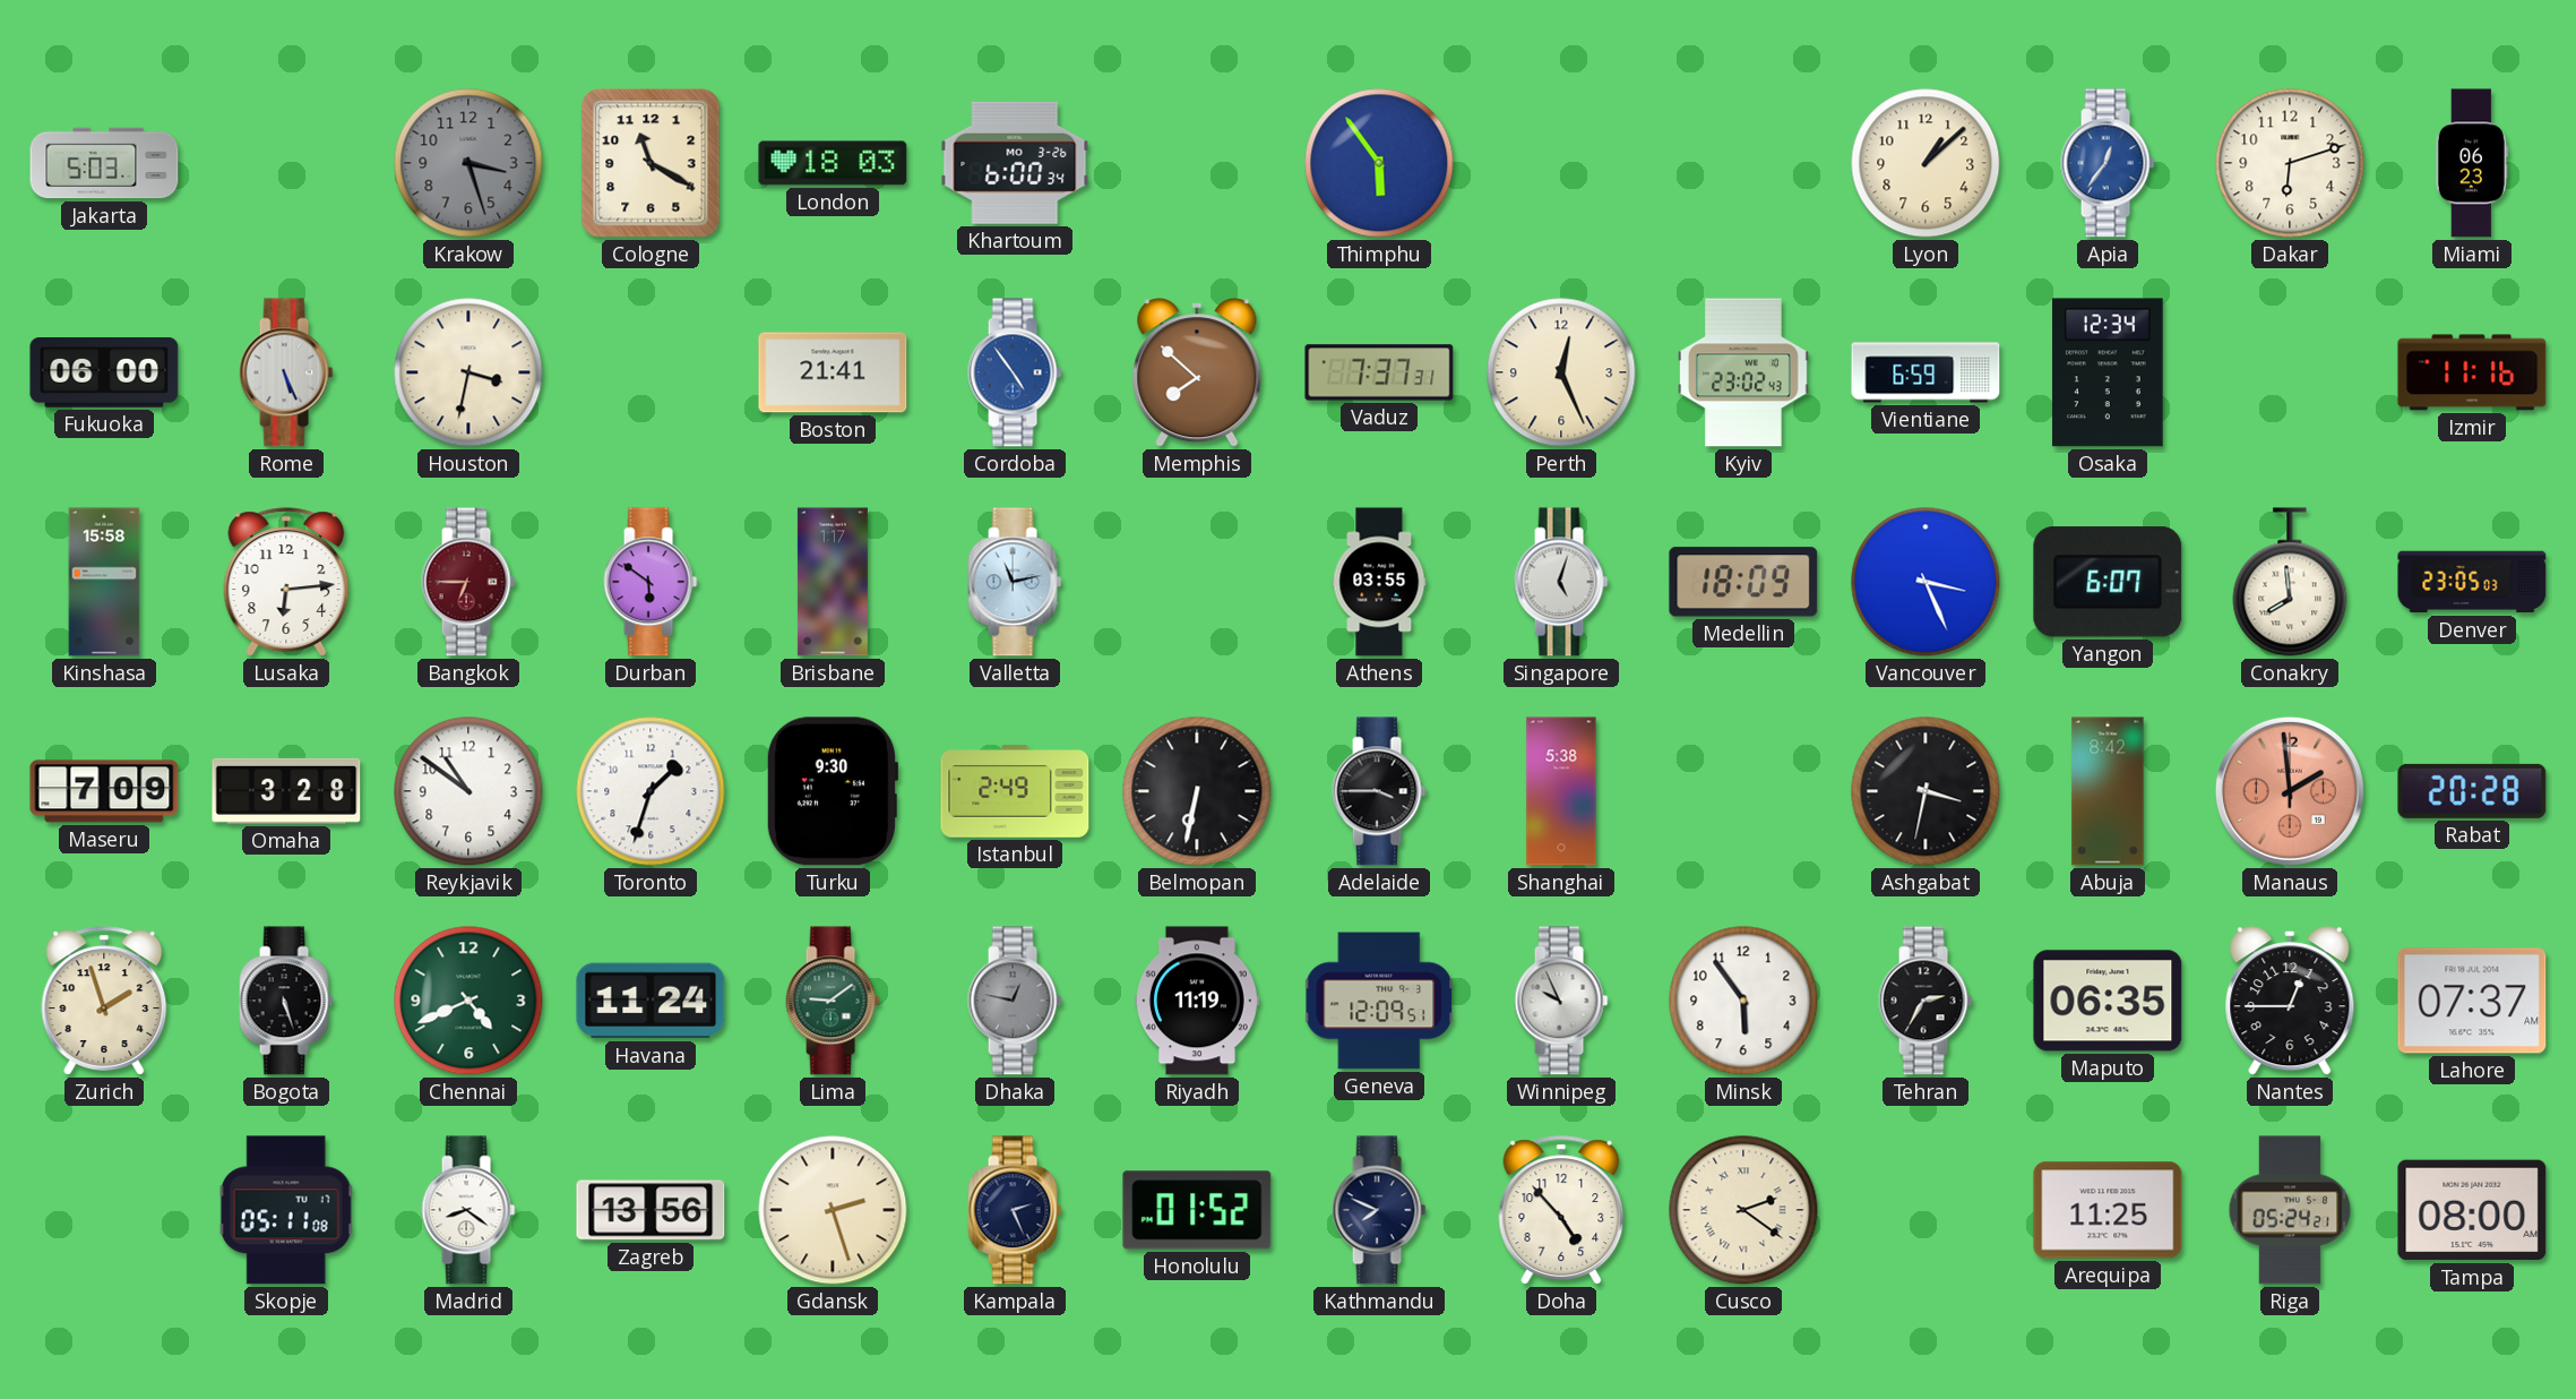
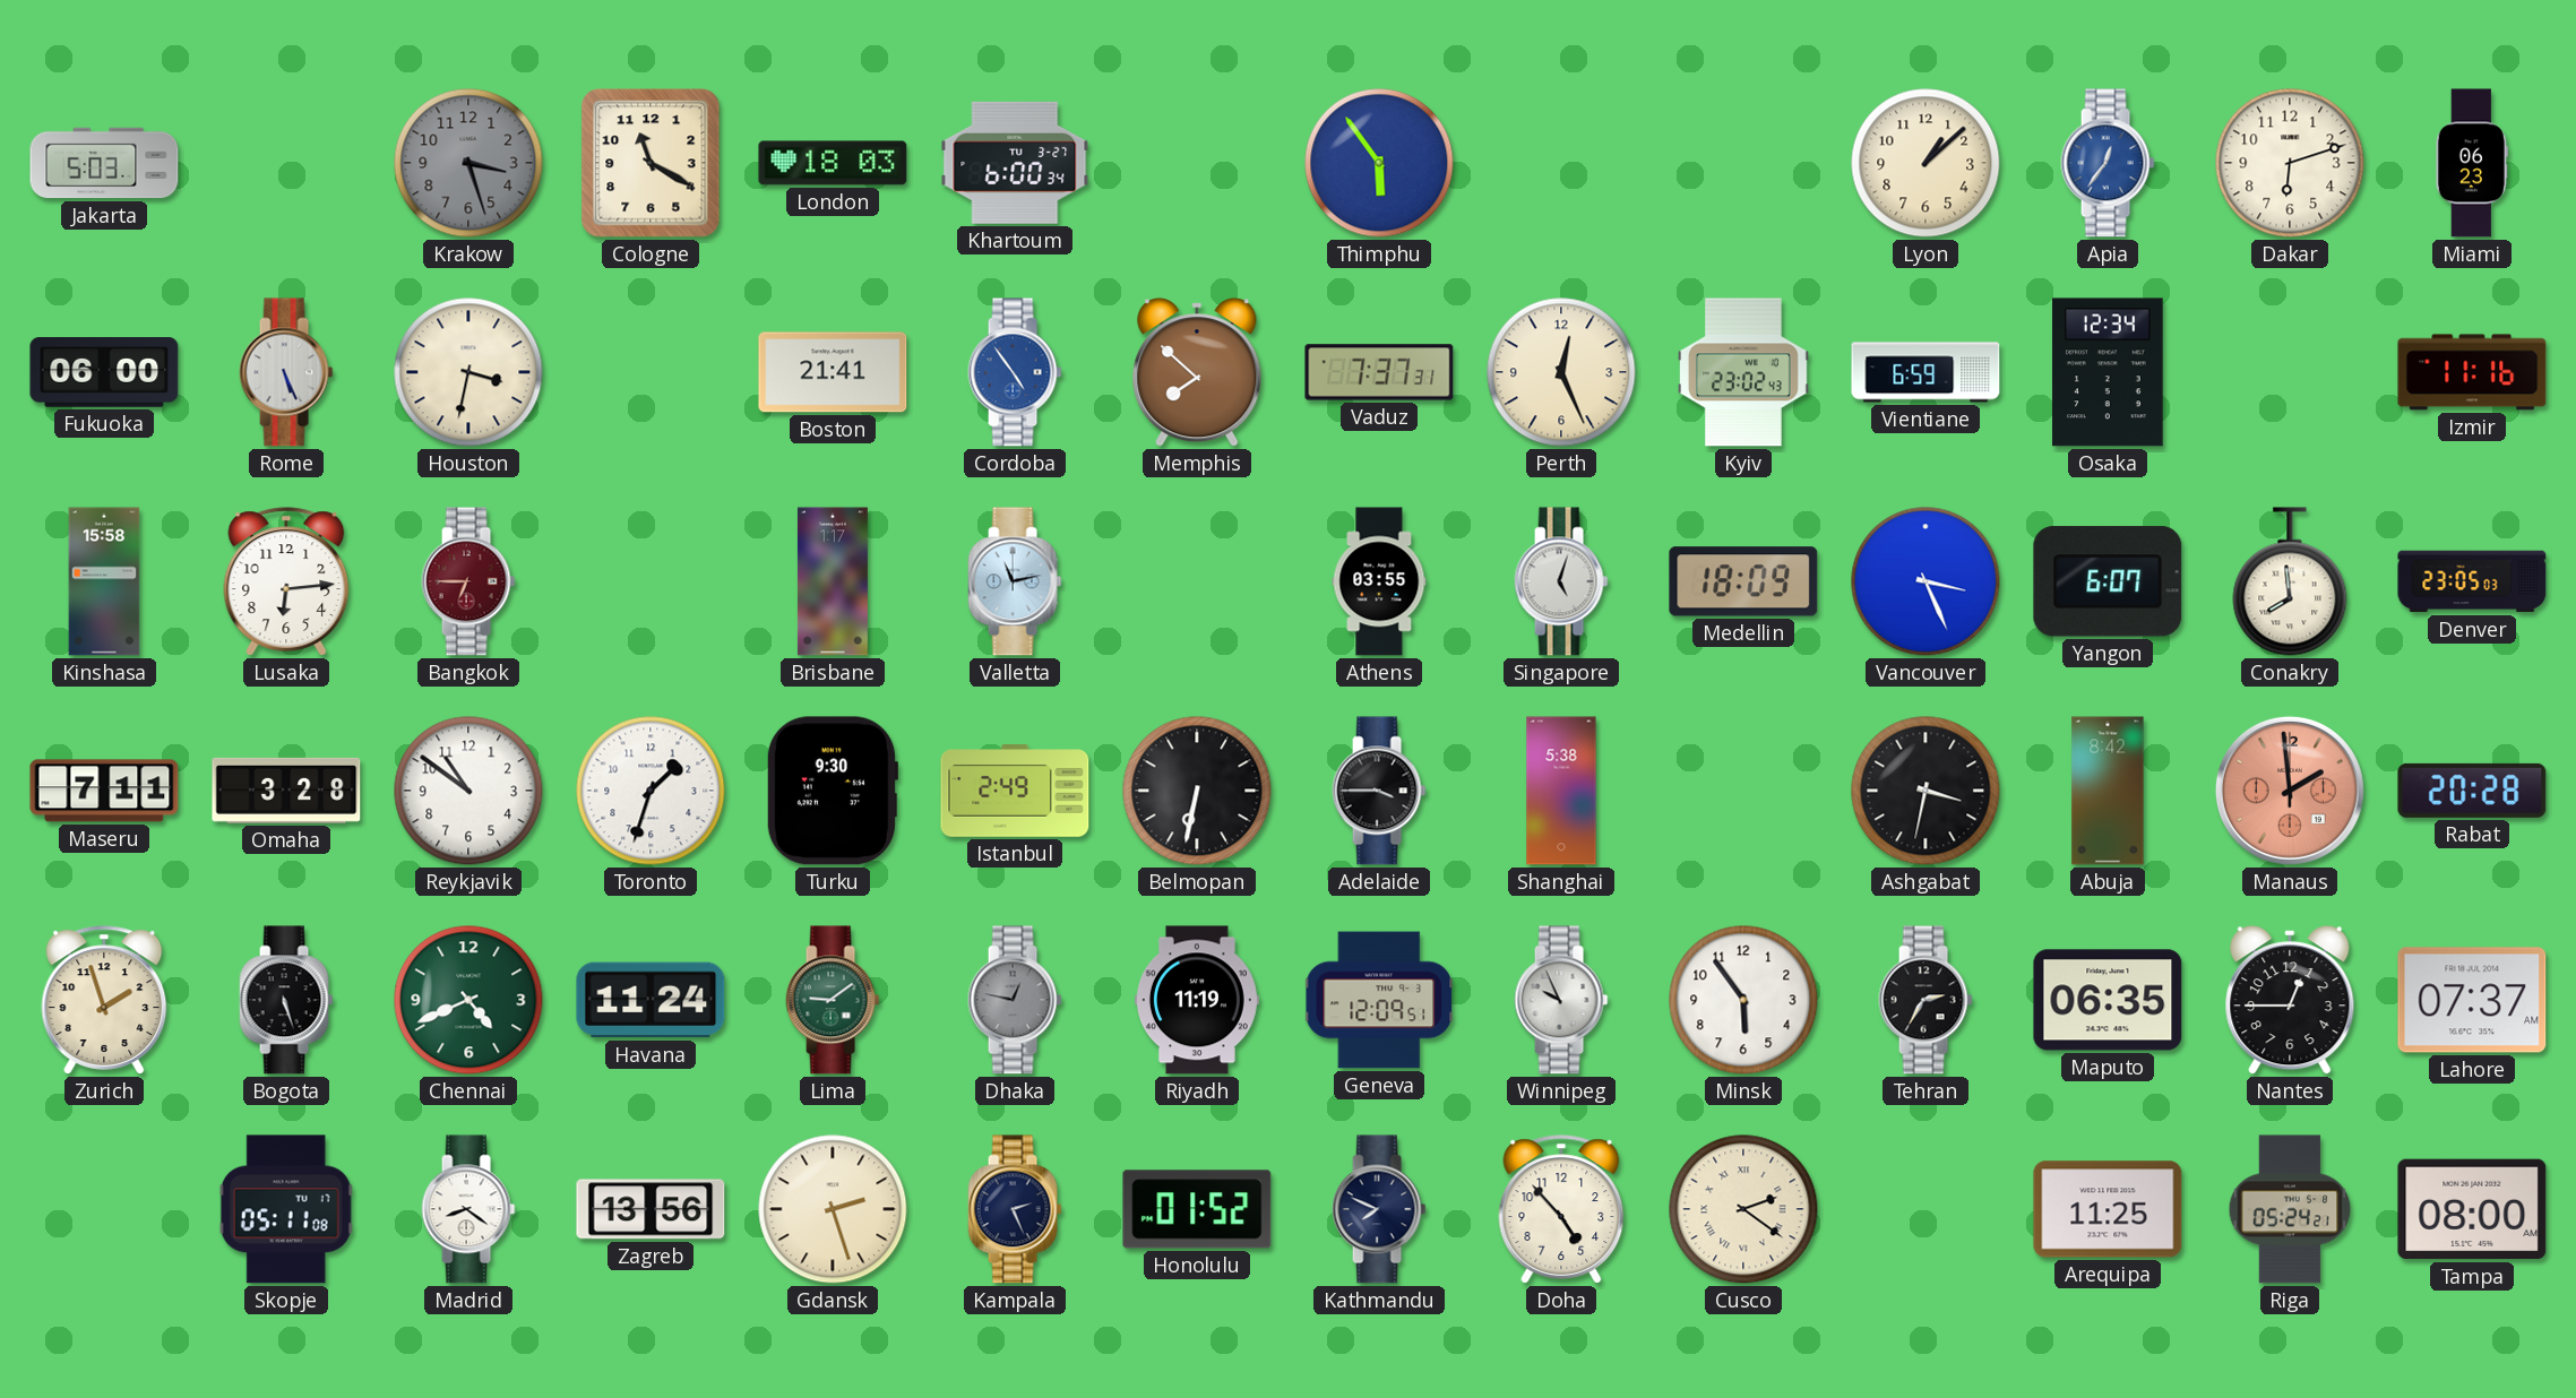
Khartoum date: MO 3-26 -> TU 3-27
Durban: 5:51 -> none
Maseru: 7:09 -> 7:11
